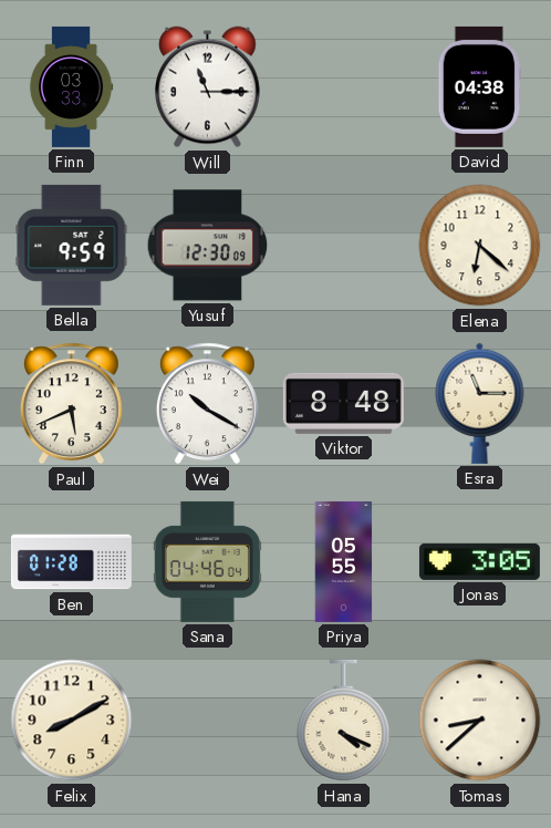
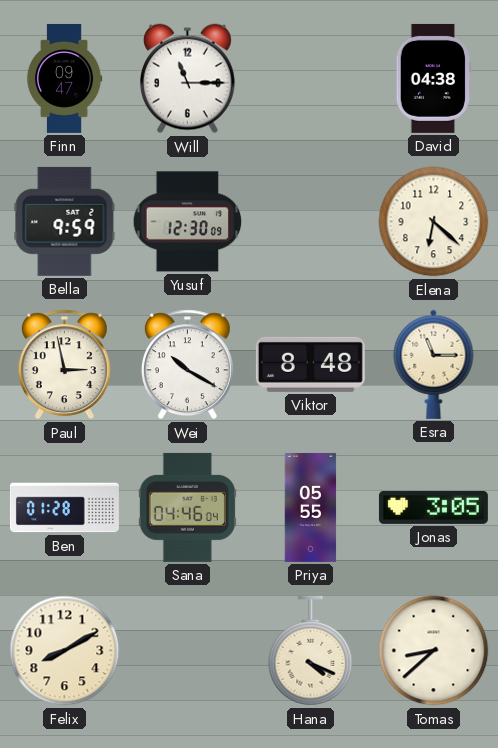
Finn: 03:33 -> 09:47
Paul: 5:41 -> 2:58
